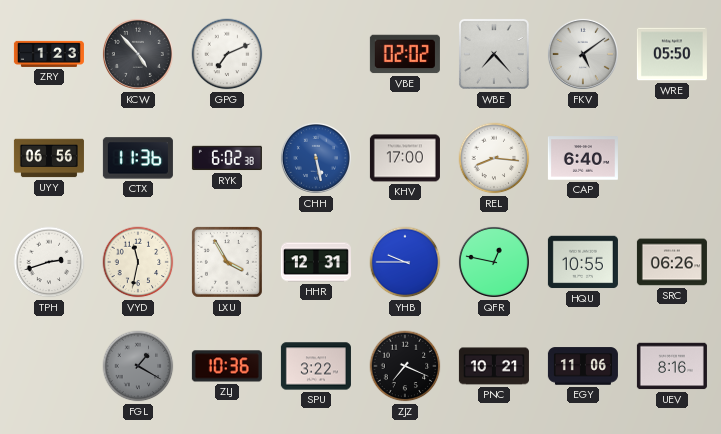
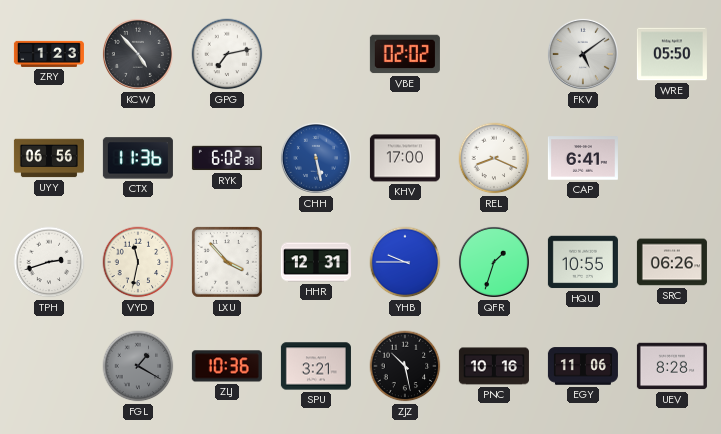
GPG: 7:11 -> 7:13
WBE: 7:23 -> none
REL: 8:16 -> 8:19
CAP: 6:40 -> 6:41
LXU: 3:55 -> 3:53
QFR: 12:47 -> 1:33
SPU: 3:22 -> 3:21
ZJZ: 7:19 -> 10:28
PNC: 10:21 -> 10:16
UEV: 8:16 -> 8:28
